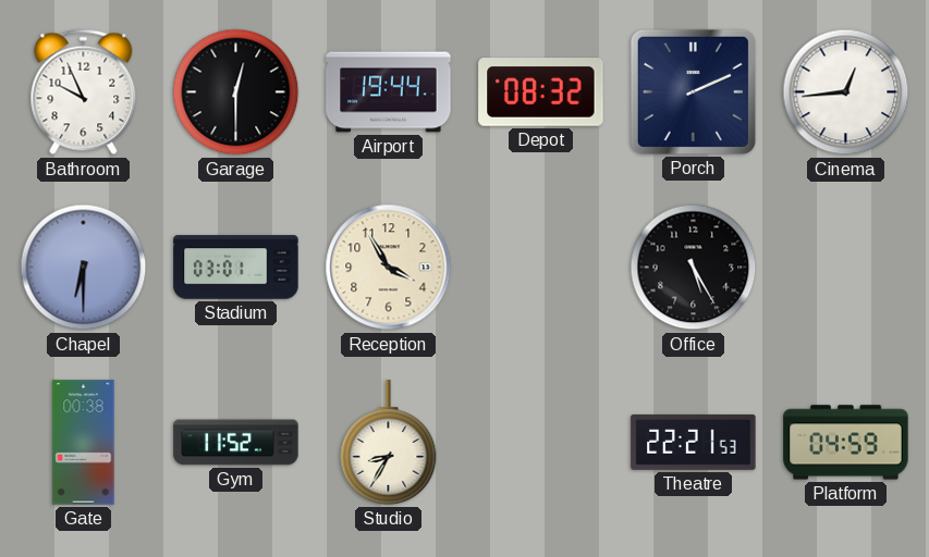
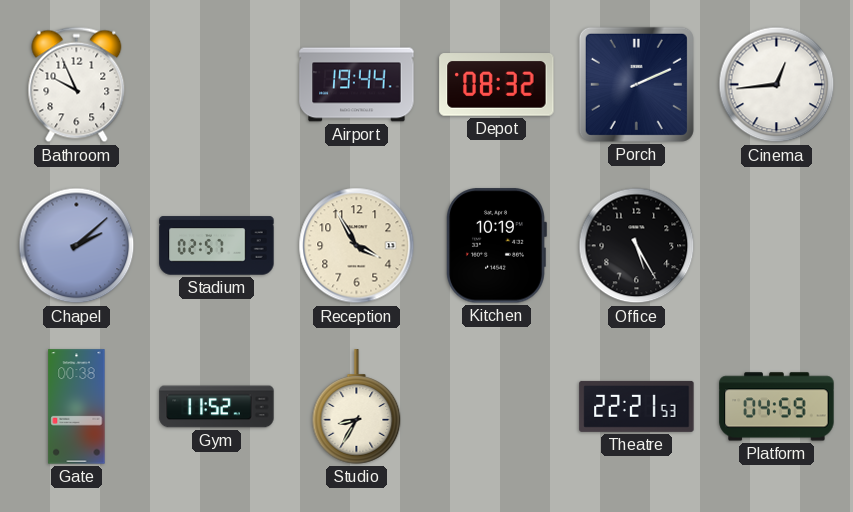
Garage: 12:30 -> none
Chapel: 6:30 -> 2:08
Stadium: 03:01 -> 02:57
Kitchen: none -> 10:19
